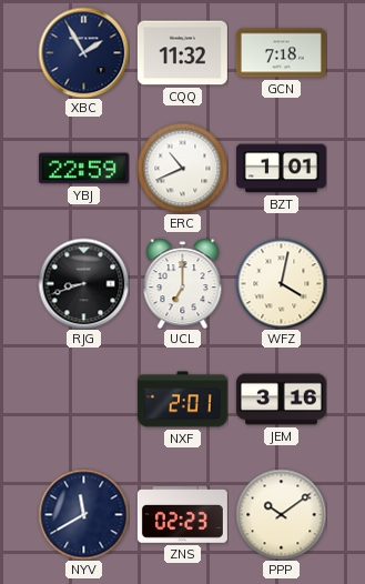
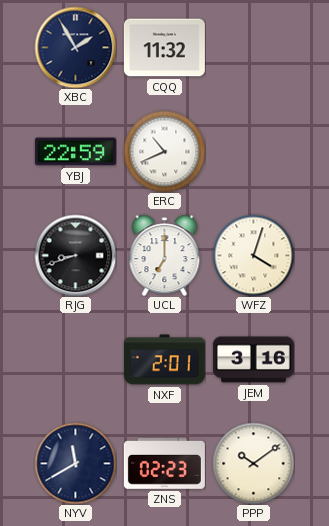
GCN: 7:18 -> none
BZT: 1:01 -> none
WFZ: 4:02 -> 4:03
